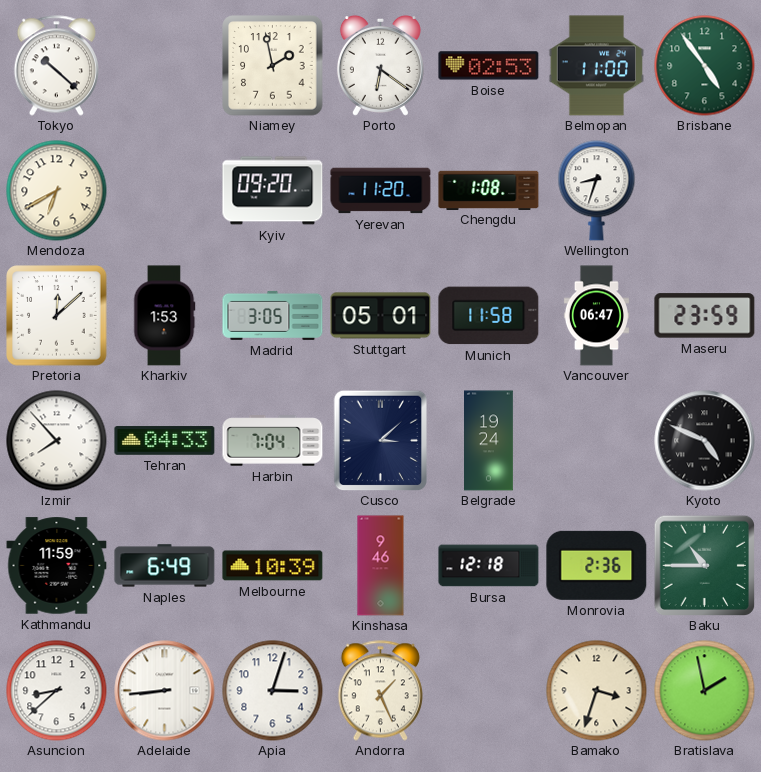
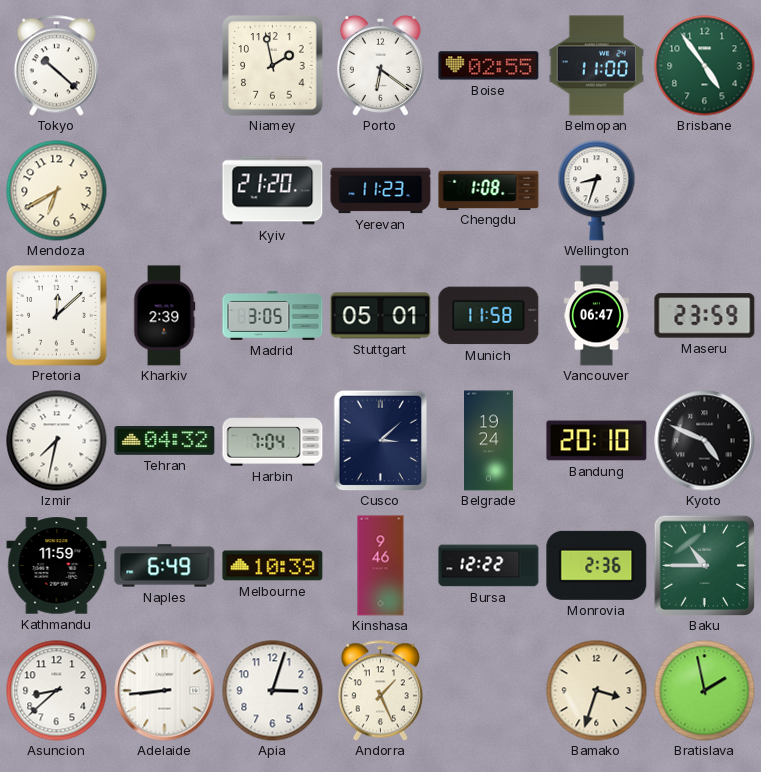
Boise: 02:53 -> 02:55
Kyiv: 09:20 -> 21:20
Yerevan: 11:20 -> 11:23
Kharkiv: 1:53 -> 2:39
Izmir: 7:53 -> 7:32
Tehran: 04:33 -> 04:32
Bandung: none -> 20:10
Bursa: 12:18 -> 12:22
